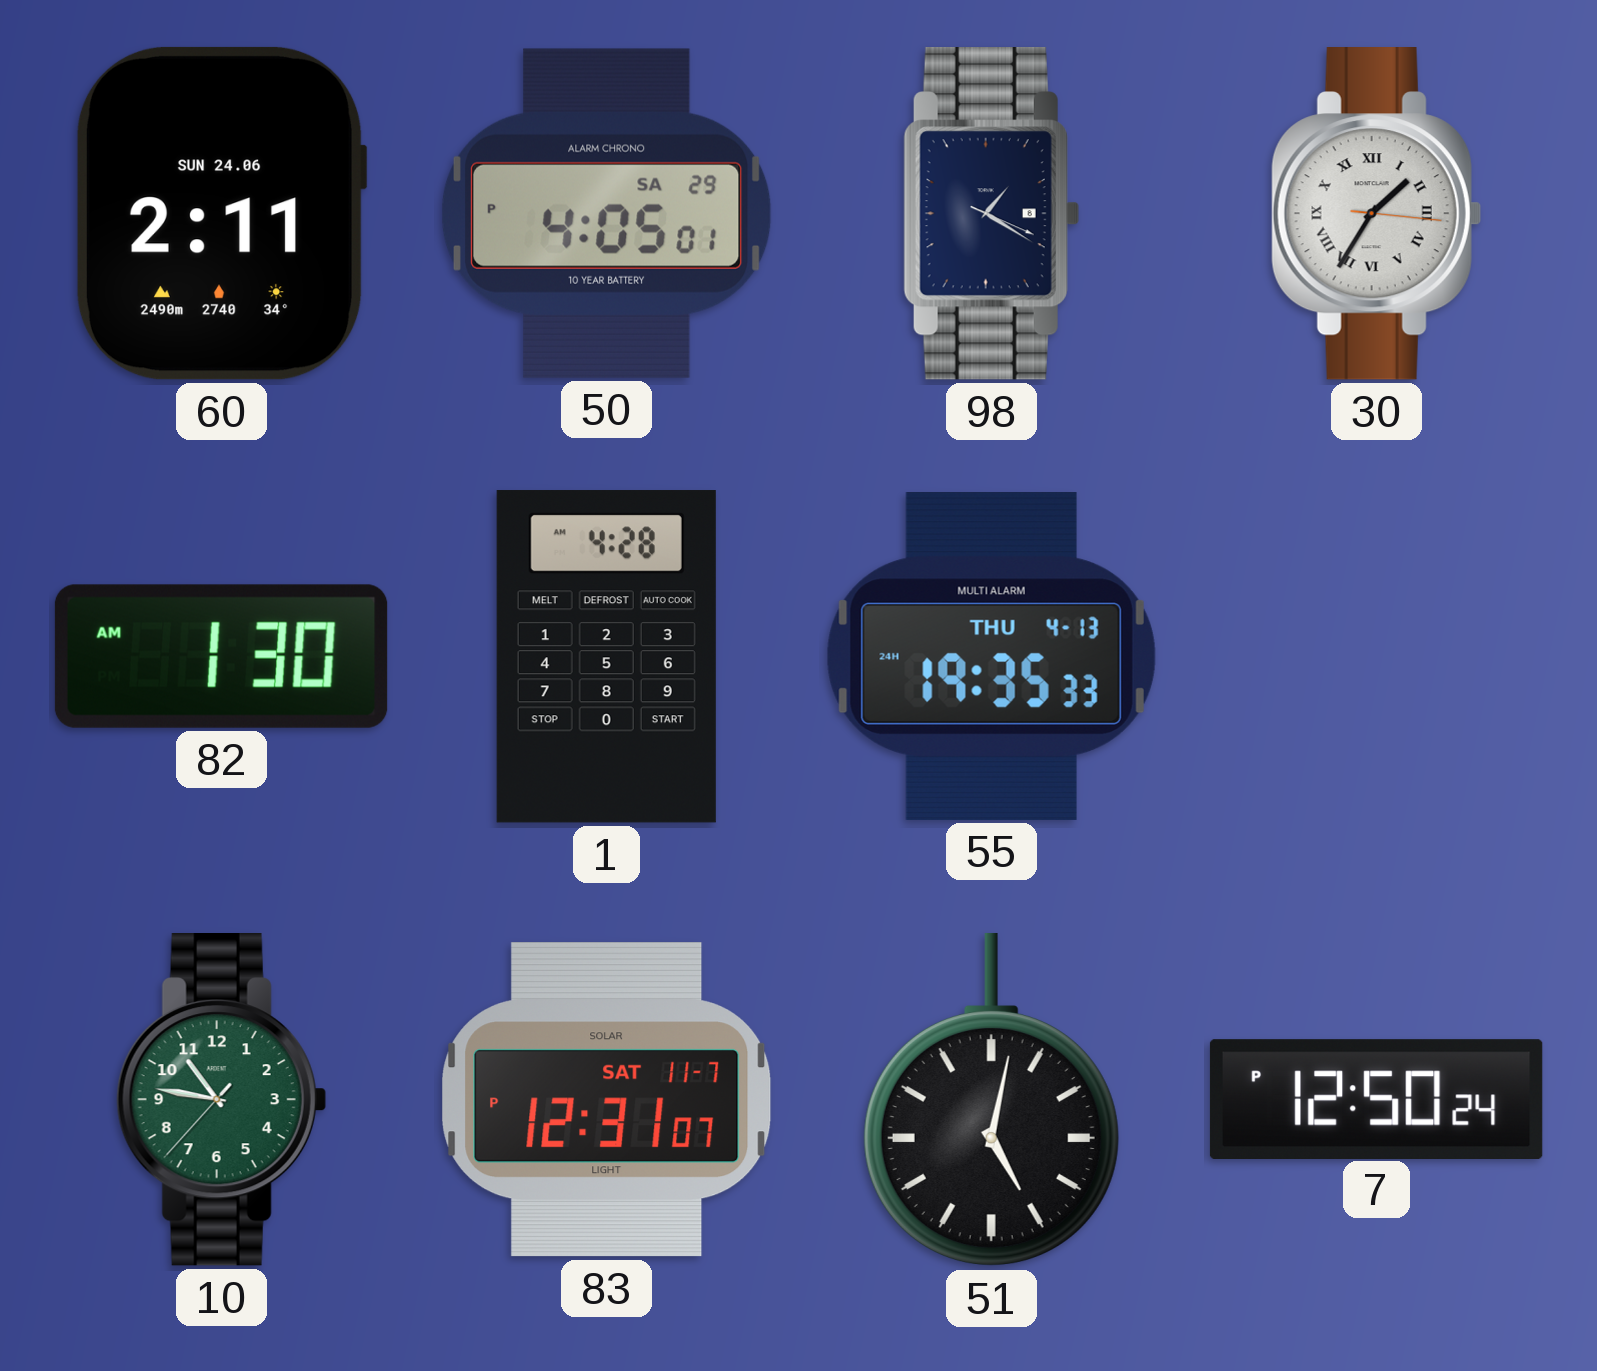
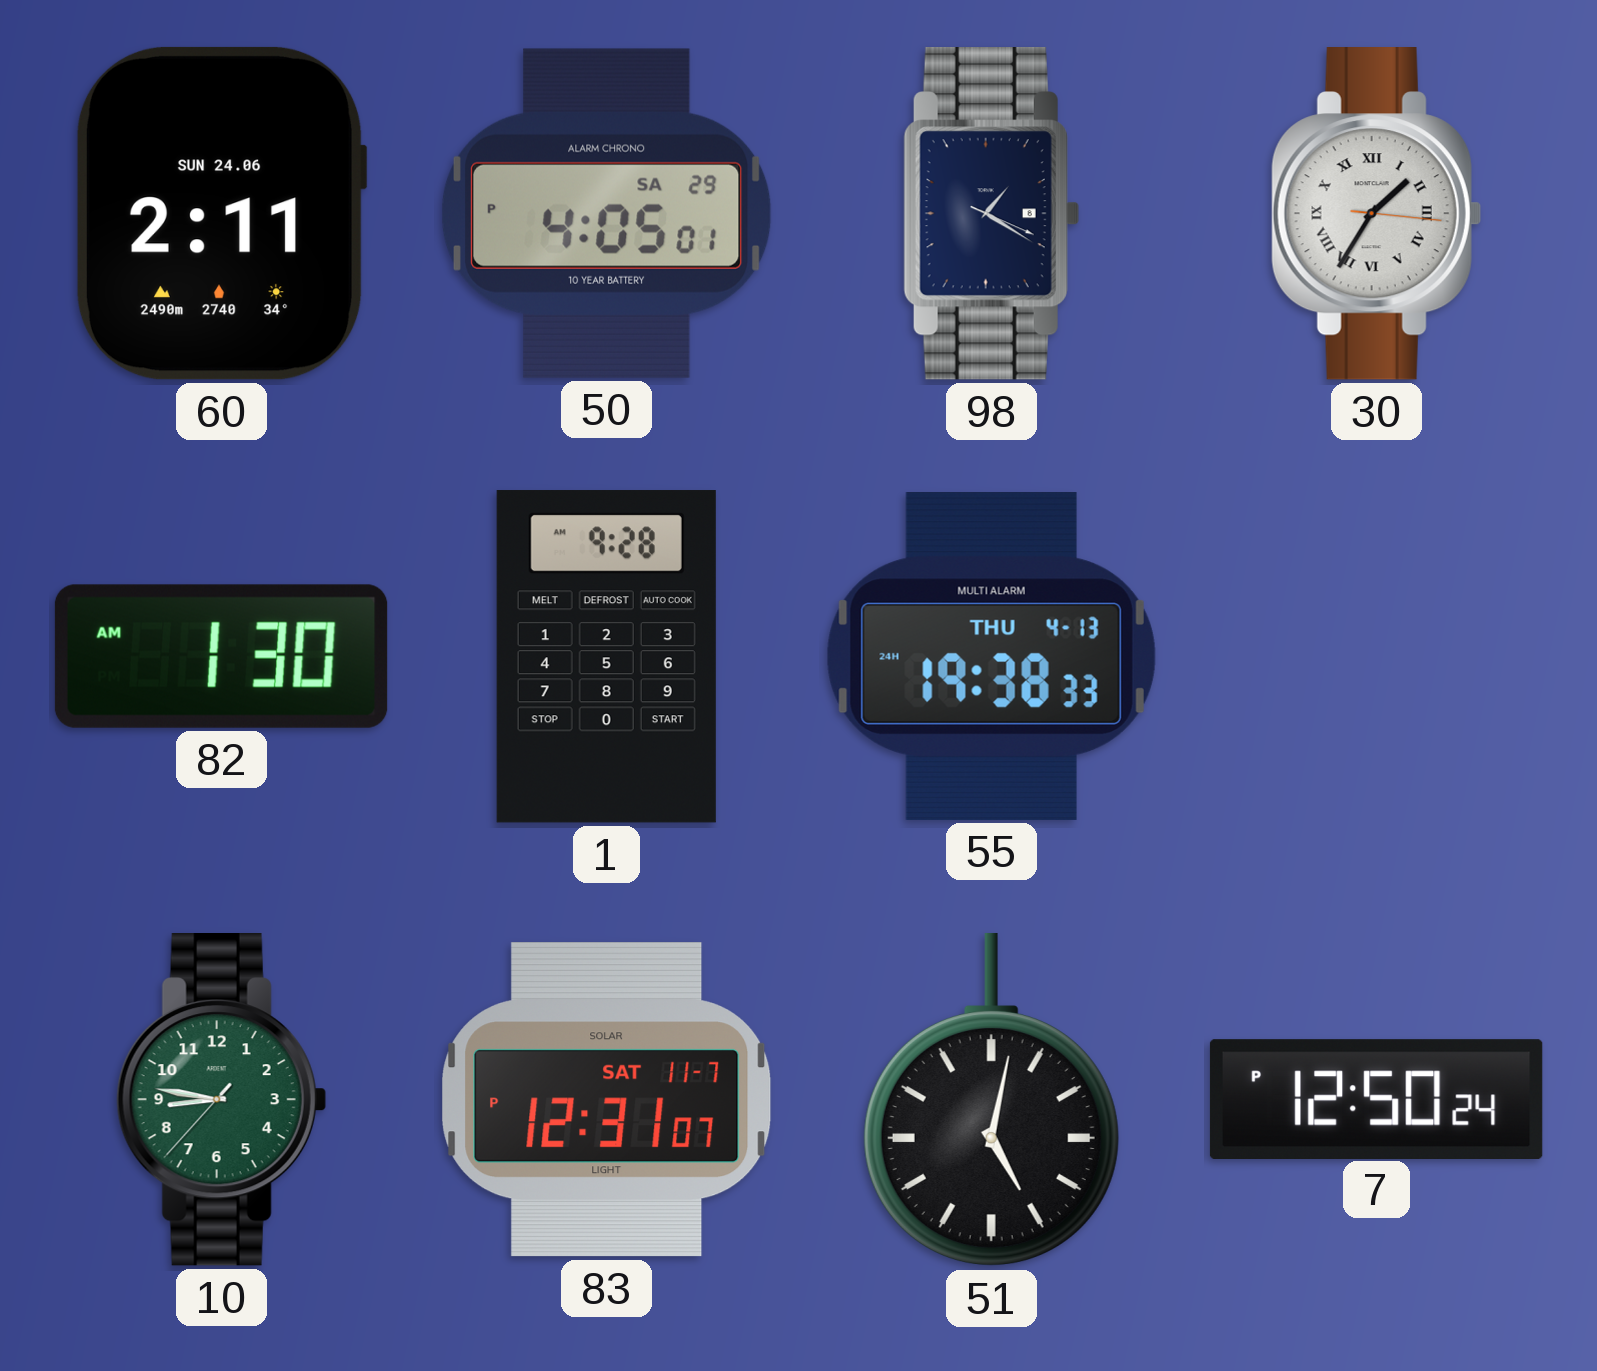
1: 4:28 -> 9:28
55: 19:35 -> 19:38
10: 10:46 -> 8:46
